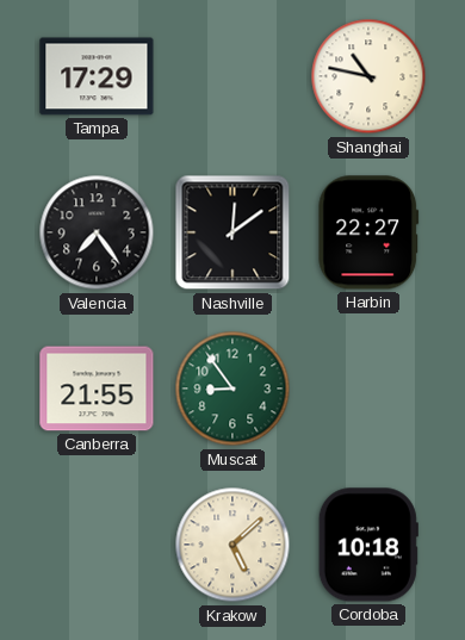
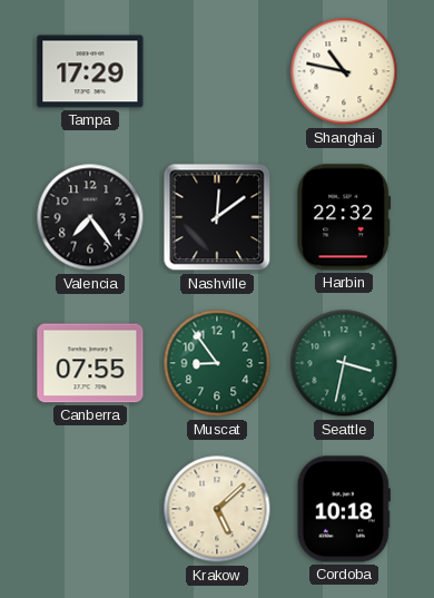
Harbin: 22:27 -> 22:32
Canberra: 21:55 -> 07:55
Seattle: none -> 3:32
